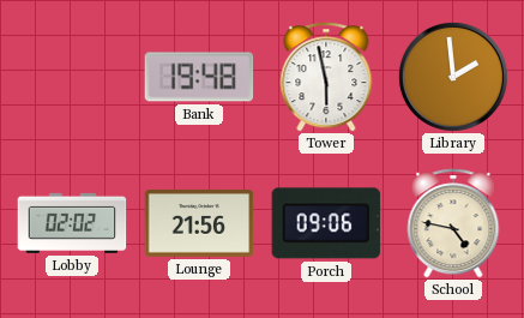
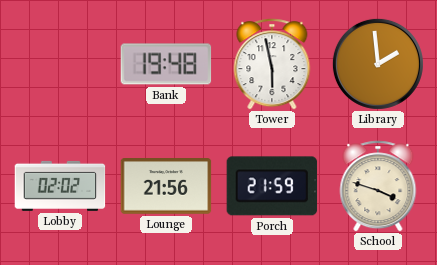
Porch: 09:06 -> 21:59
School: 4:47 -> 3:48
